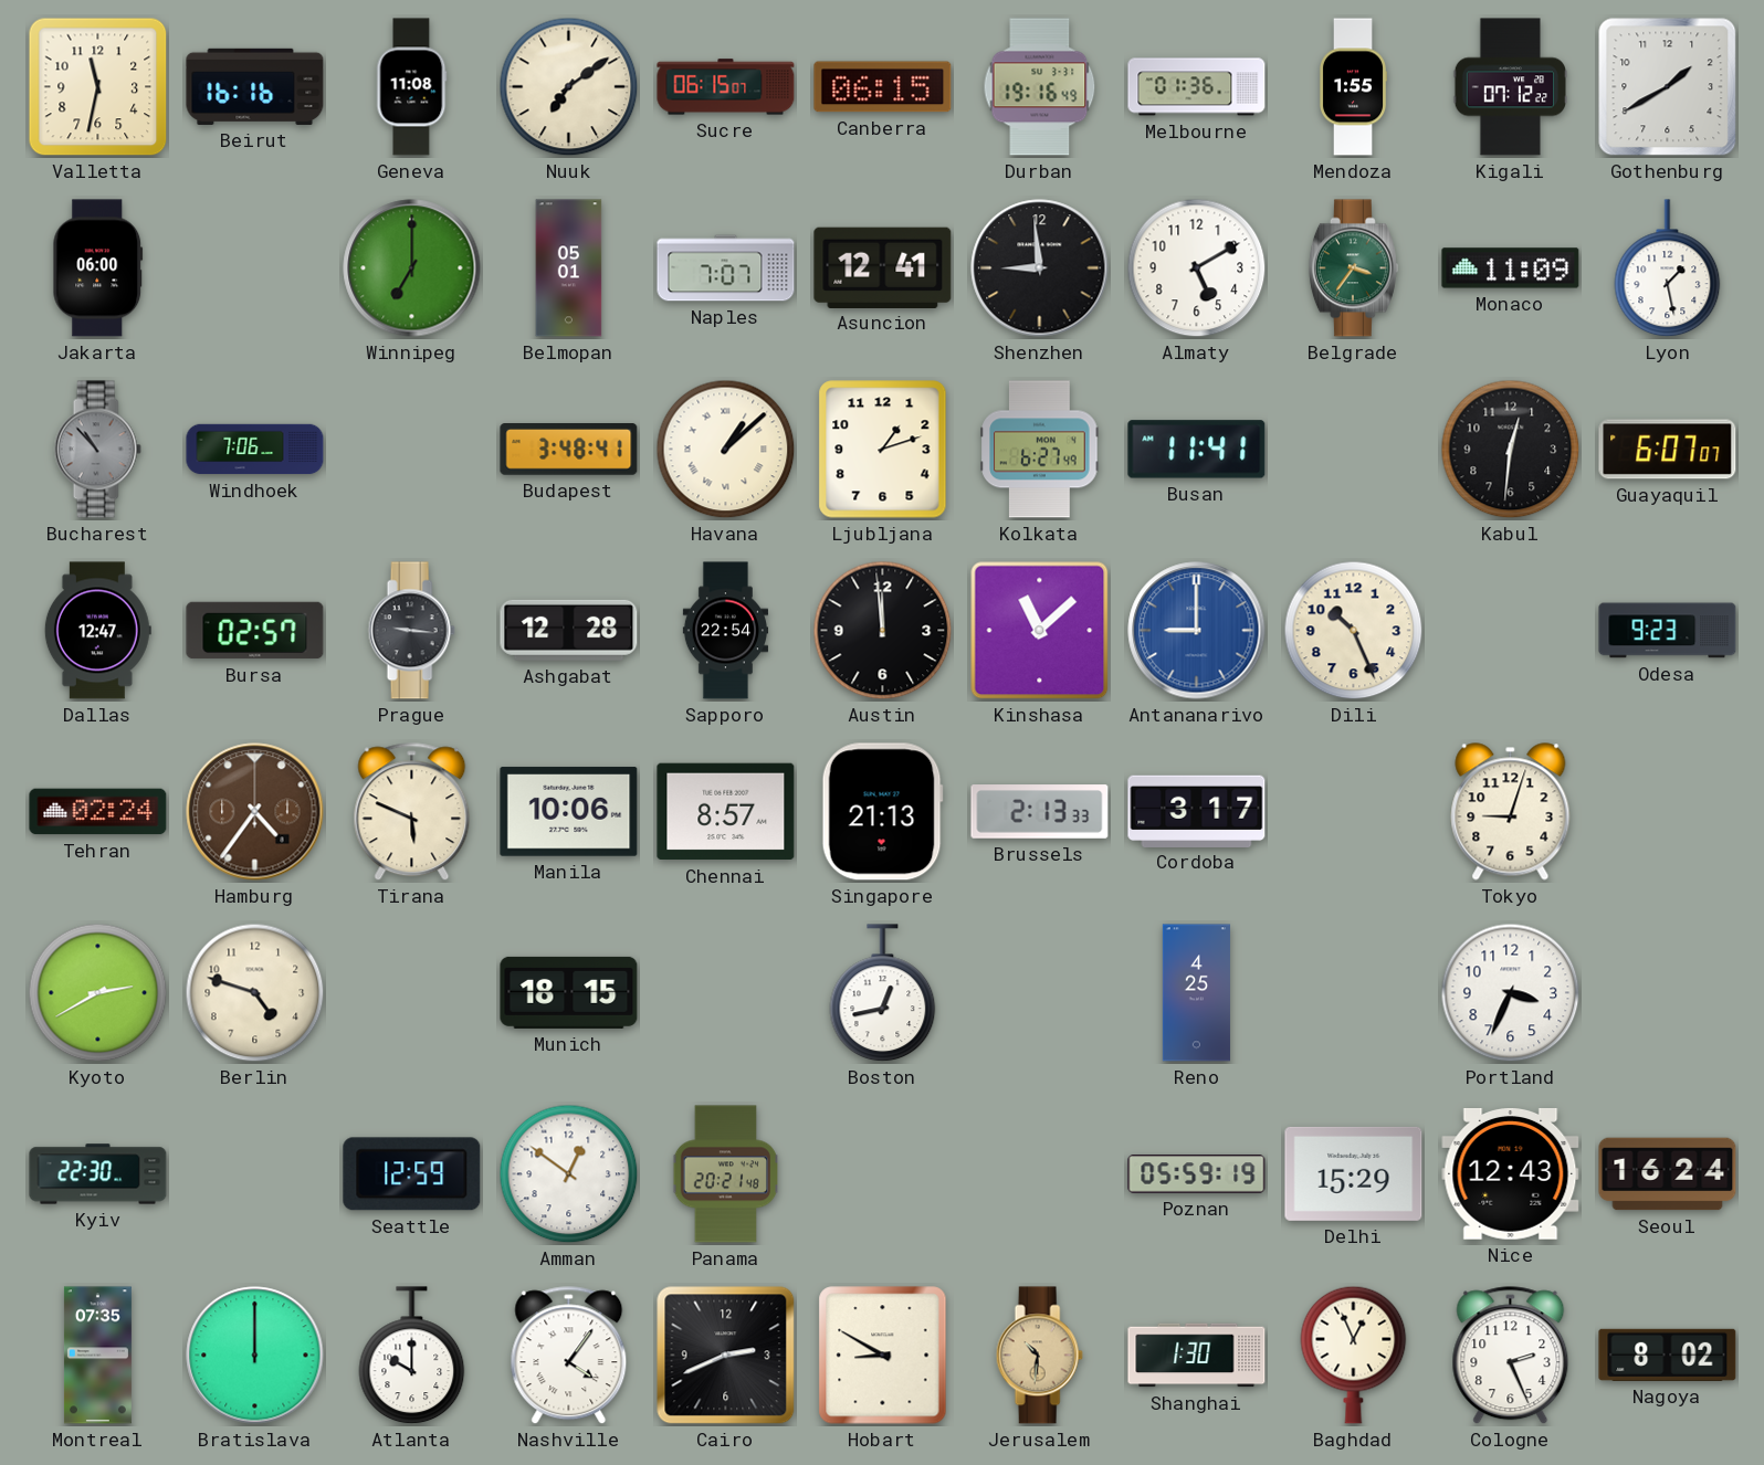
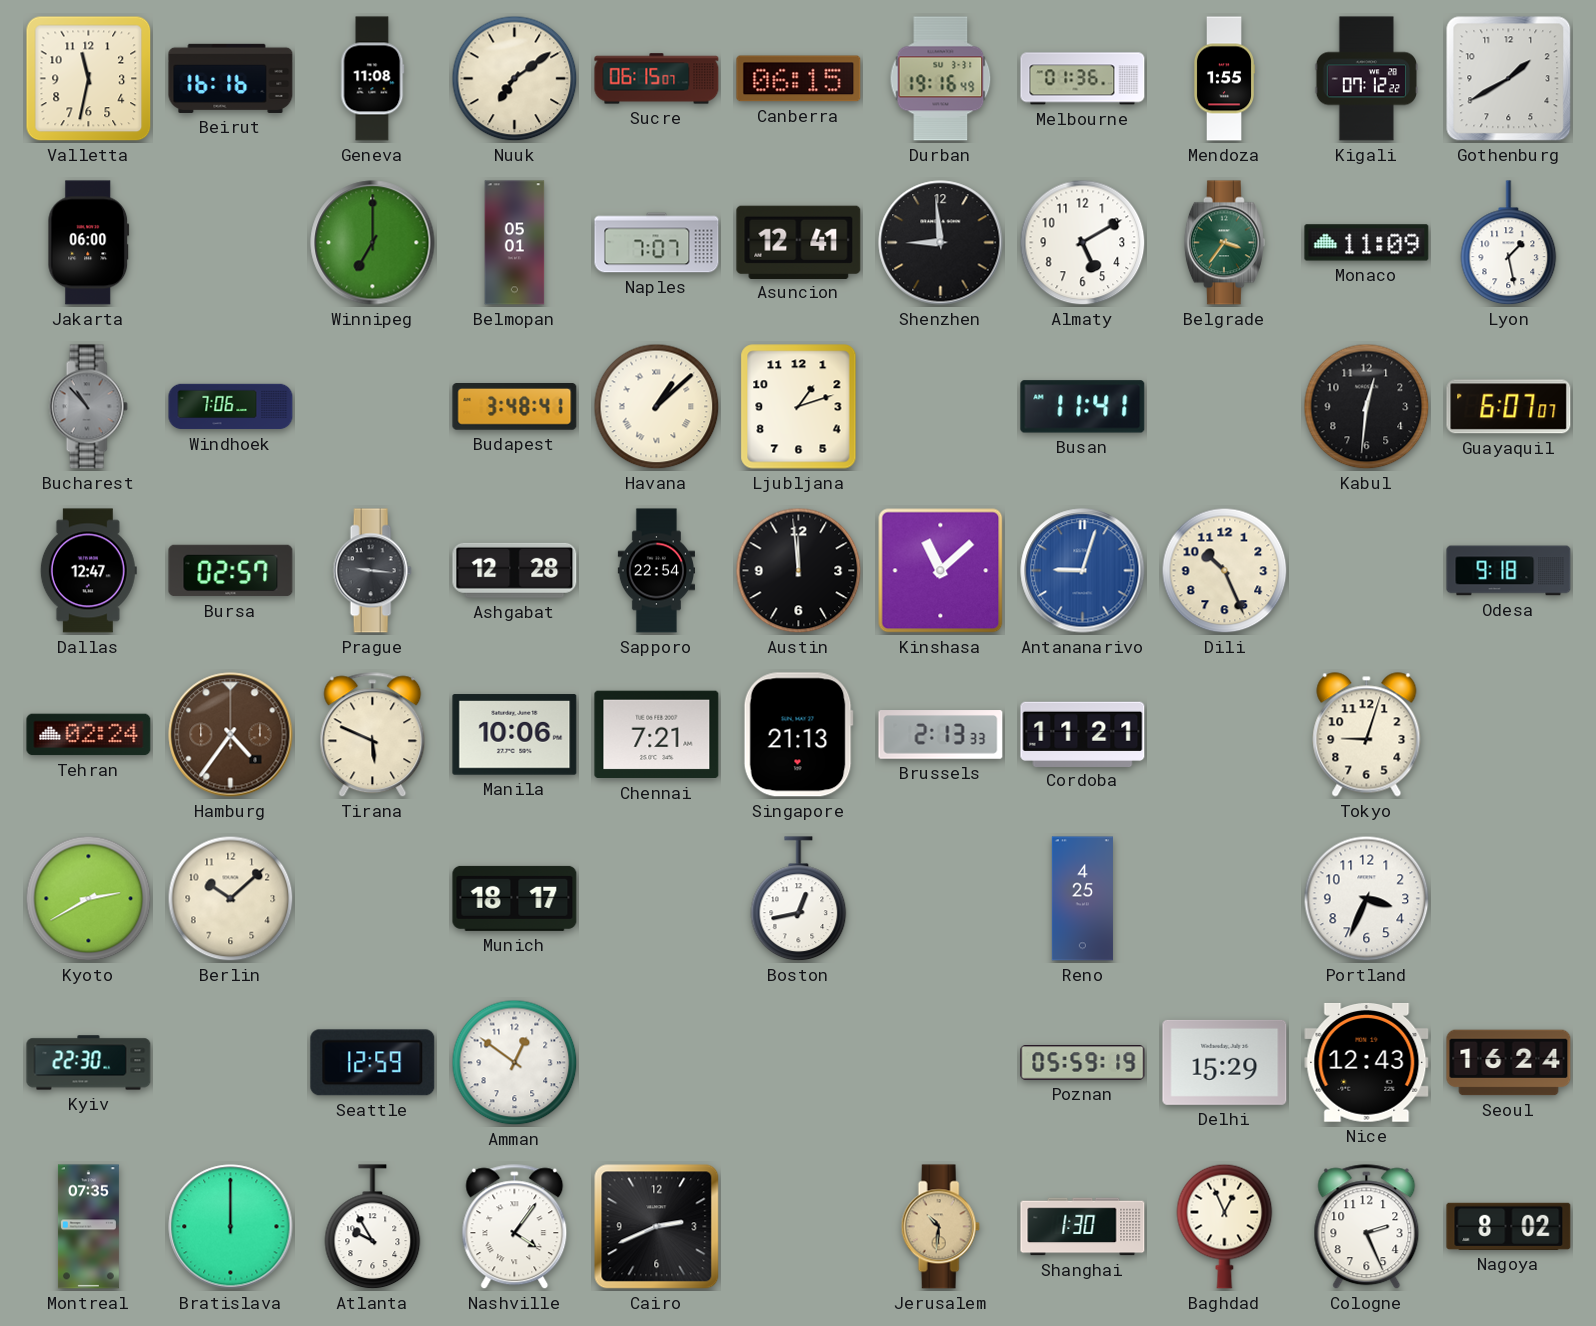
Kolkata: 6:27 -> none
Antananarivo: 9:00 -> 9:03
Odesa: 9:23 -> 9:18
Chennai: 8:57 -> 7:21
Cordoba: 3:17 -> 11:21
Berlin: 4:48 -> 10:08
Munich: 18:15 -> 18:17
Panama: 20:21 -> none
Atlanta: 10:00 -> 9:55
Hobart: 8:50 -> none
